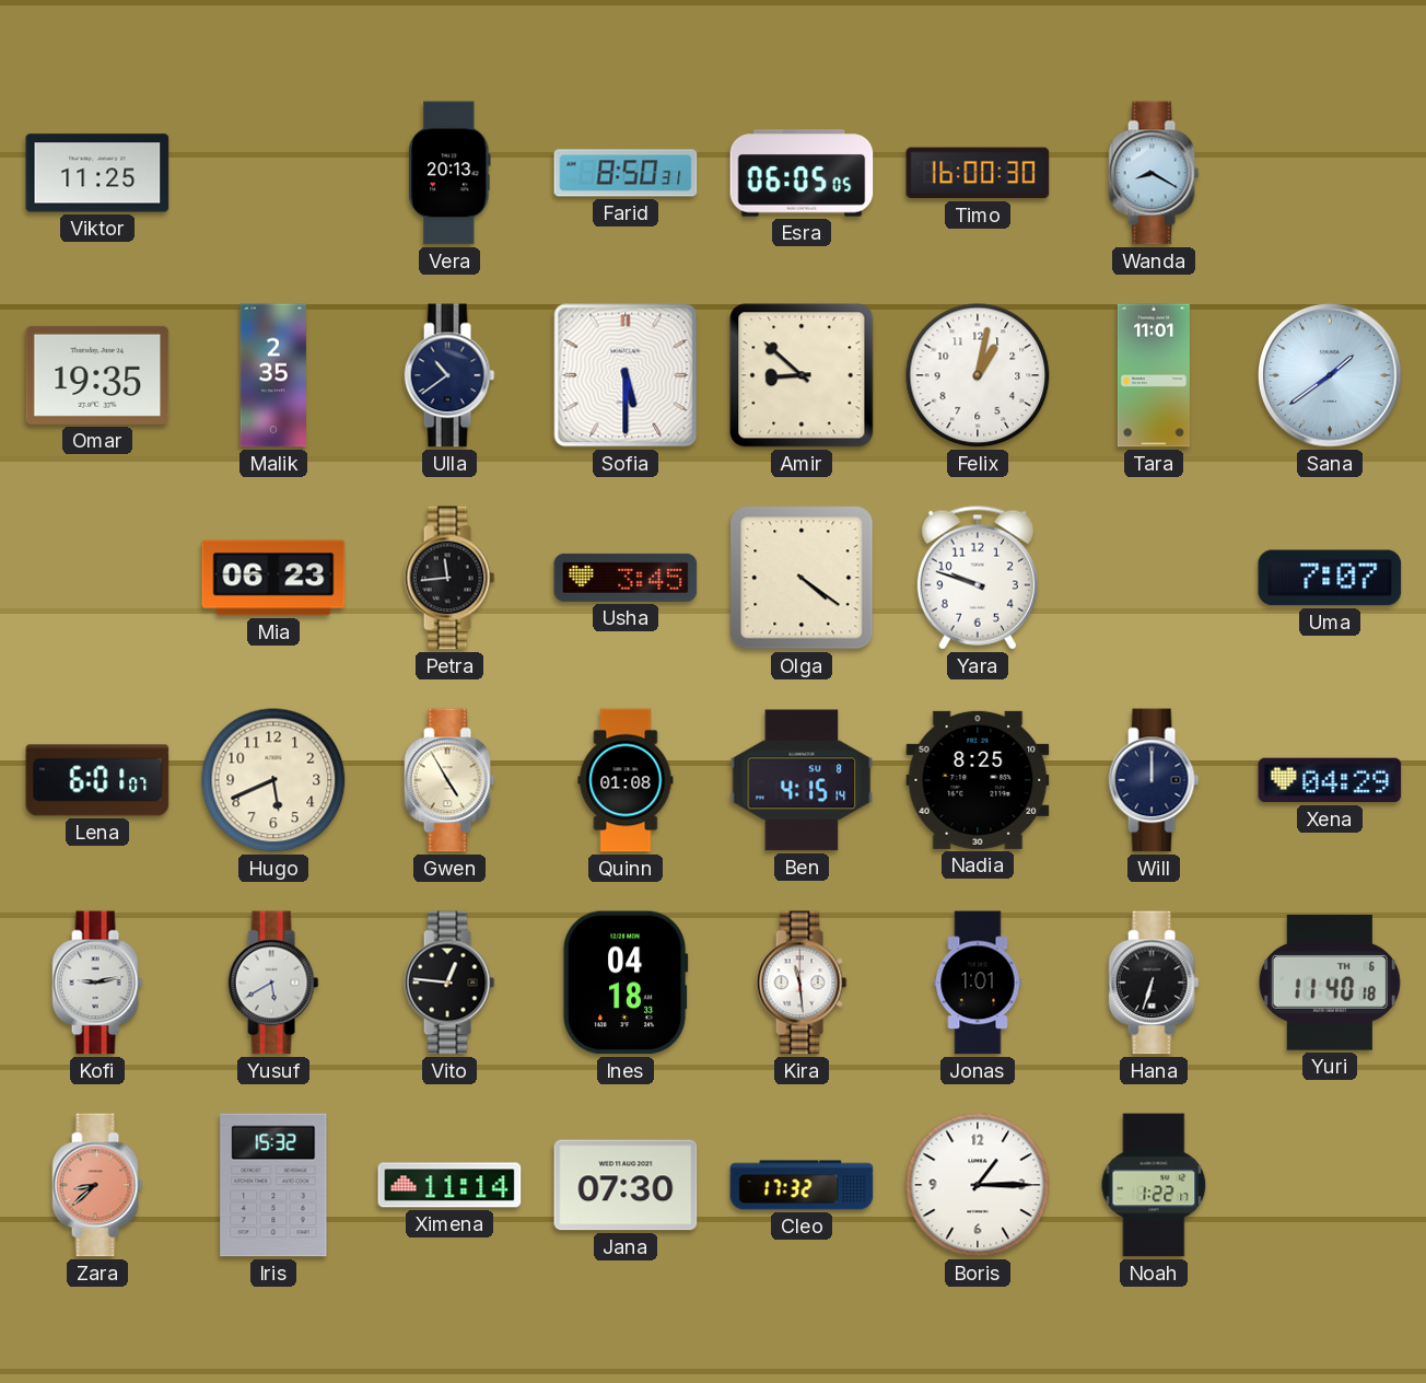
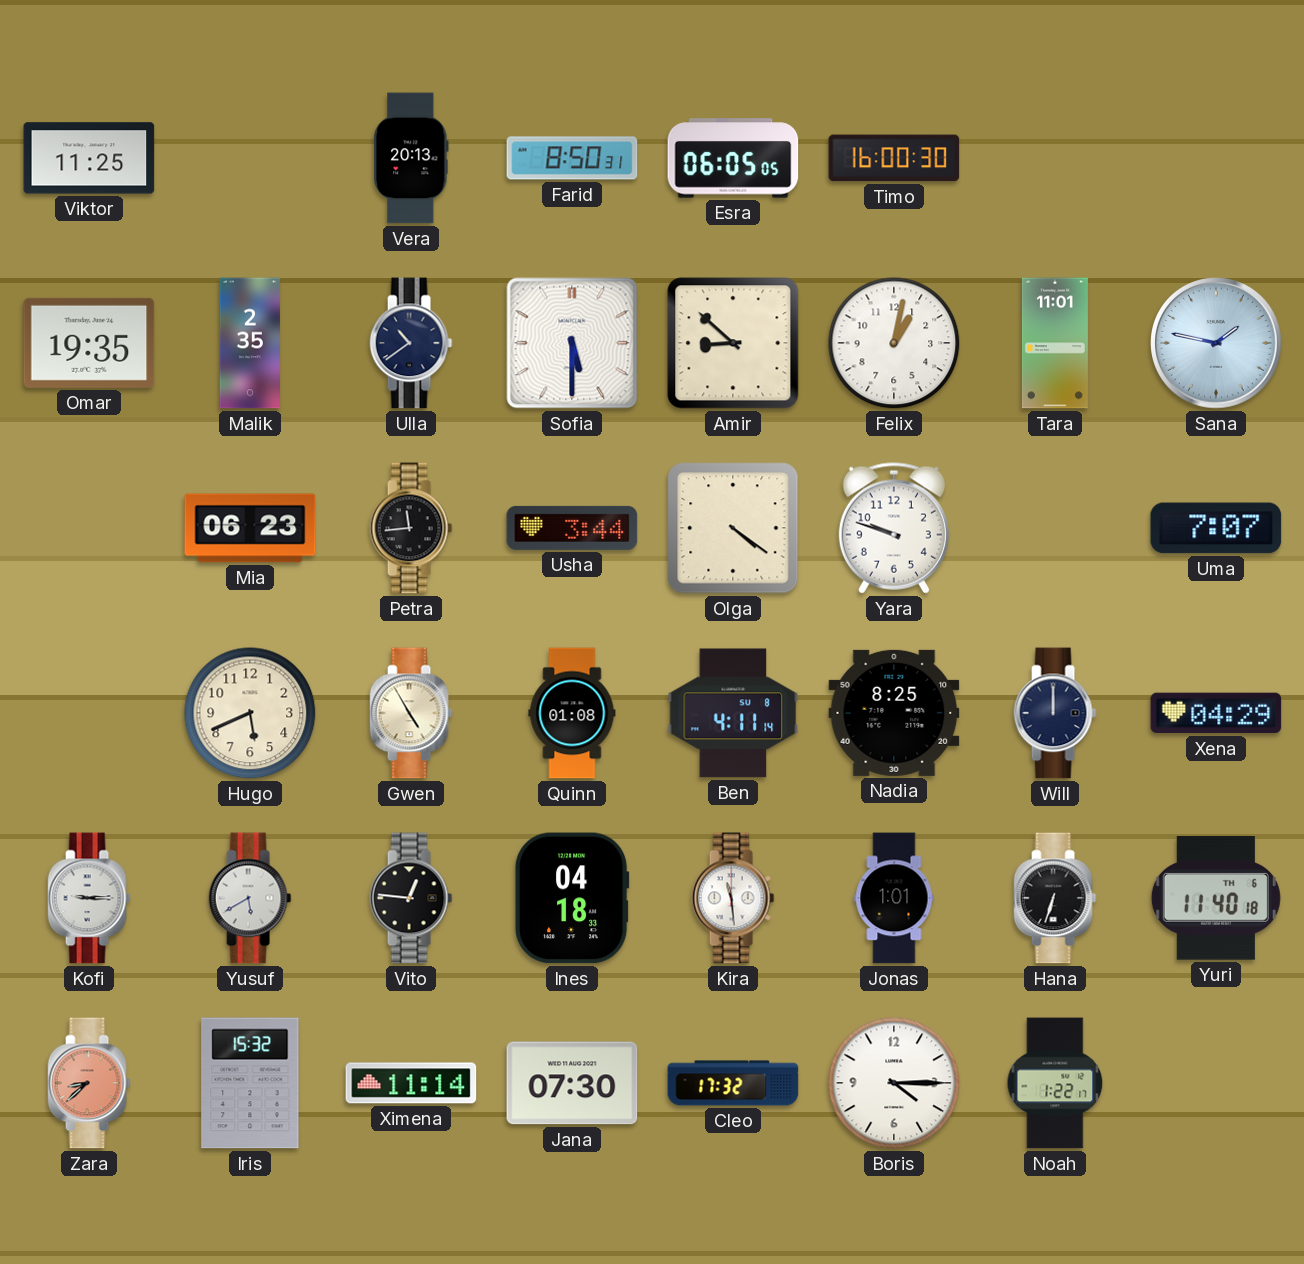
Wanda: 8:20 -> none
Sana: 1:39 -> 1:47
Usha: 3:45 -> 3:44
Lena: 6:01 -> none
Ben: 4:15 -> 4:11
Kofi: 9:13 -> 9:15
Boris: 1:15 -> 4:15
